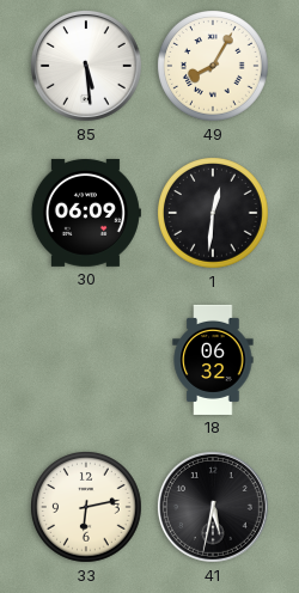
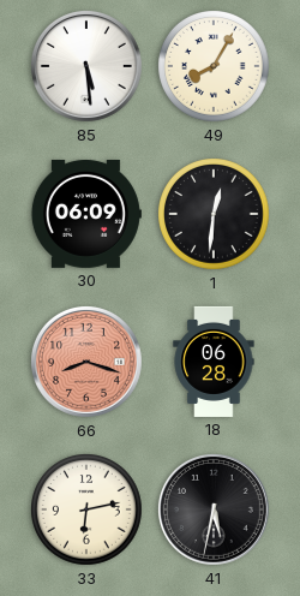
66: none -> 8:18
18: 06:32 -> 06:28
